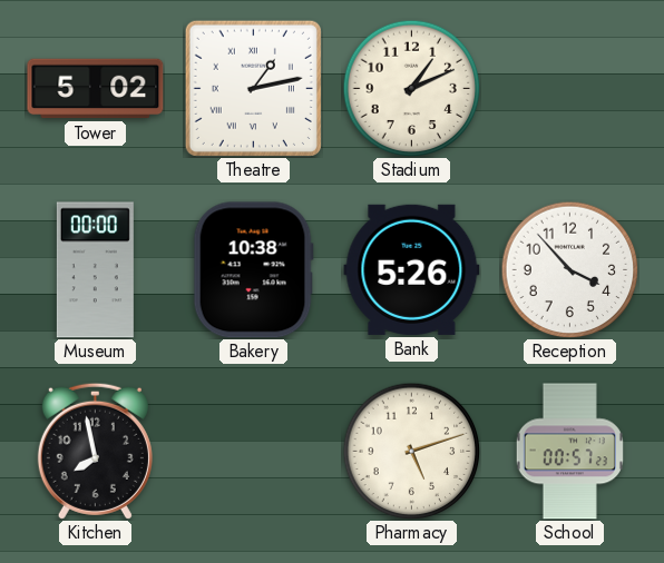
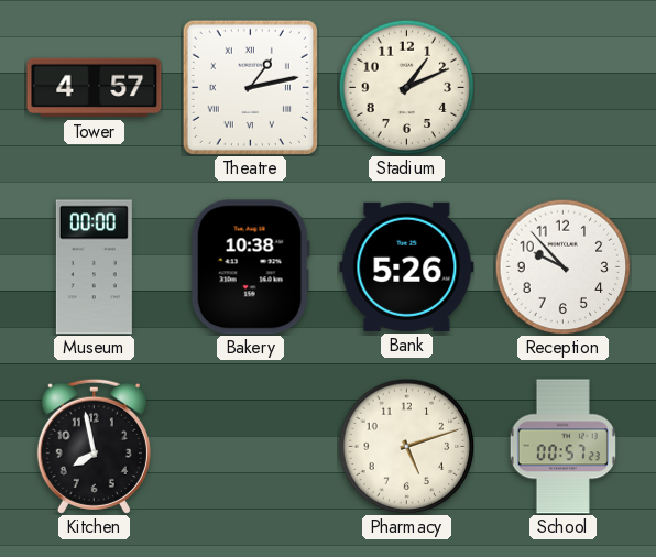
Tower: 5:02 -> 4:57
Reception: 3:53 -> 9:53
